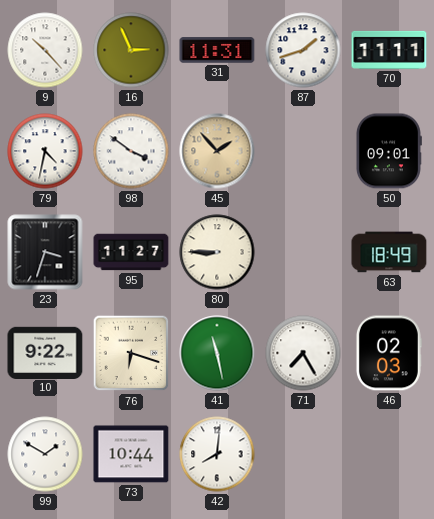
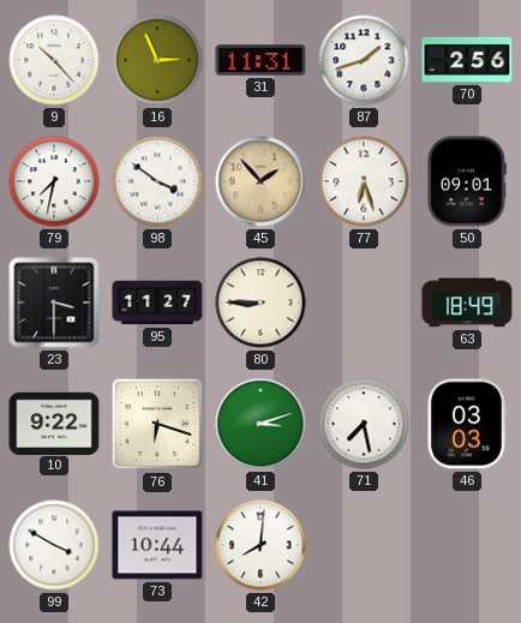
70: 11:11 -> 2:56
79: 4:32 -> 7:32
77: none -> 6:27
23: 3:33 -> 3:30
41: 11:28 -> 3:12
71: 7:25 -> 7:28
46: 02:03 -> 03:03
99: 1:50 -> 3:50
